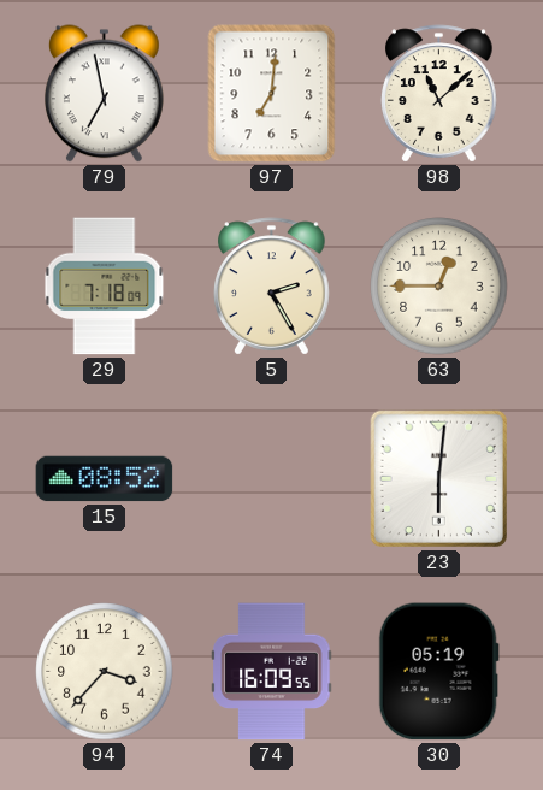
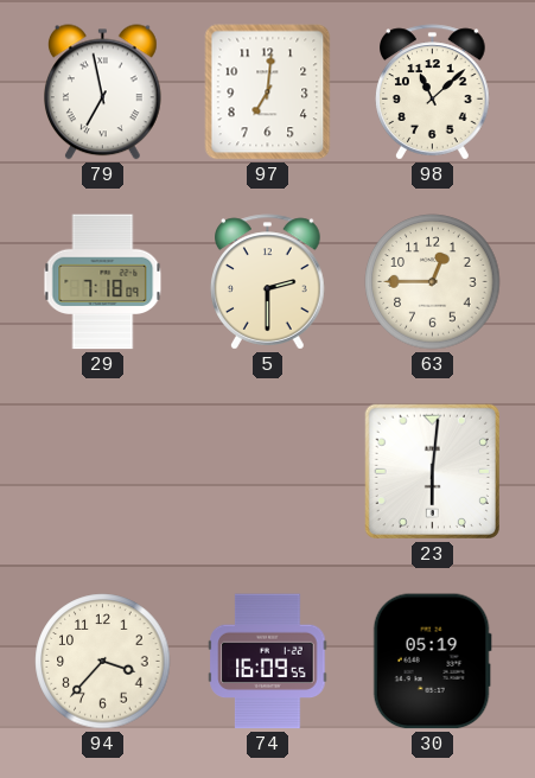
5: 2:25 -> 2:30
15: 08:52 -> none
